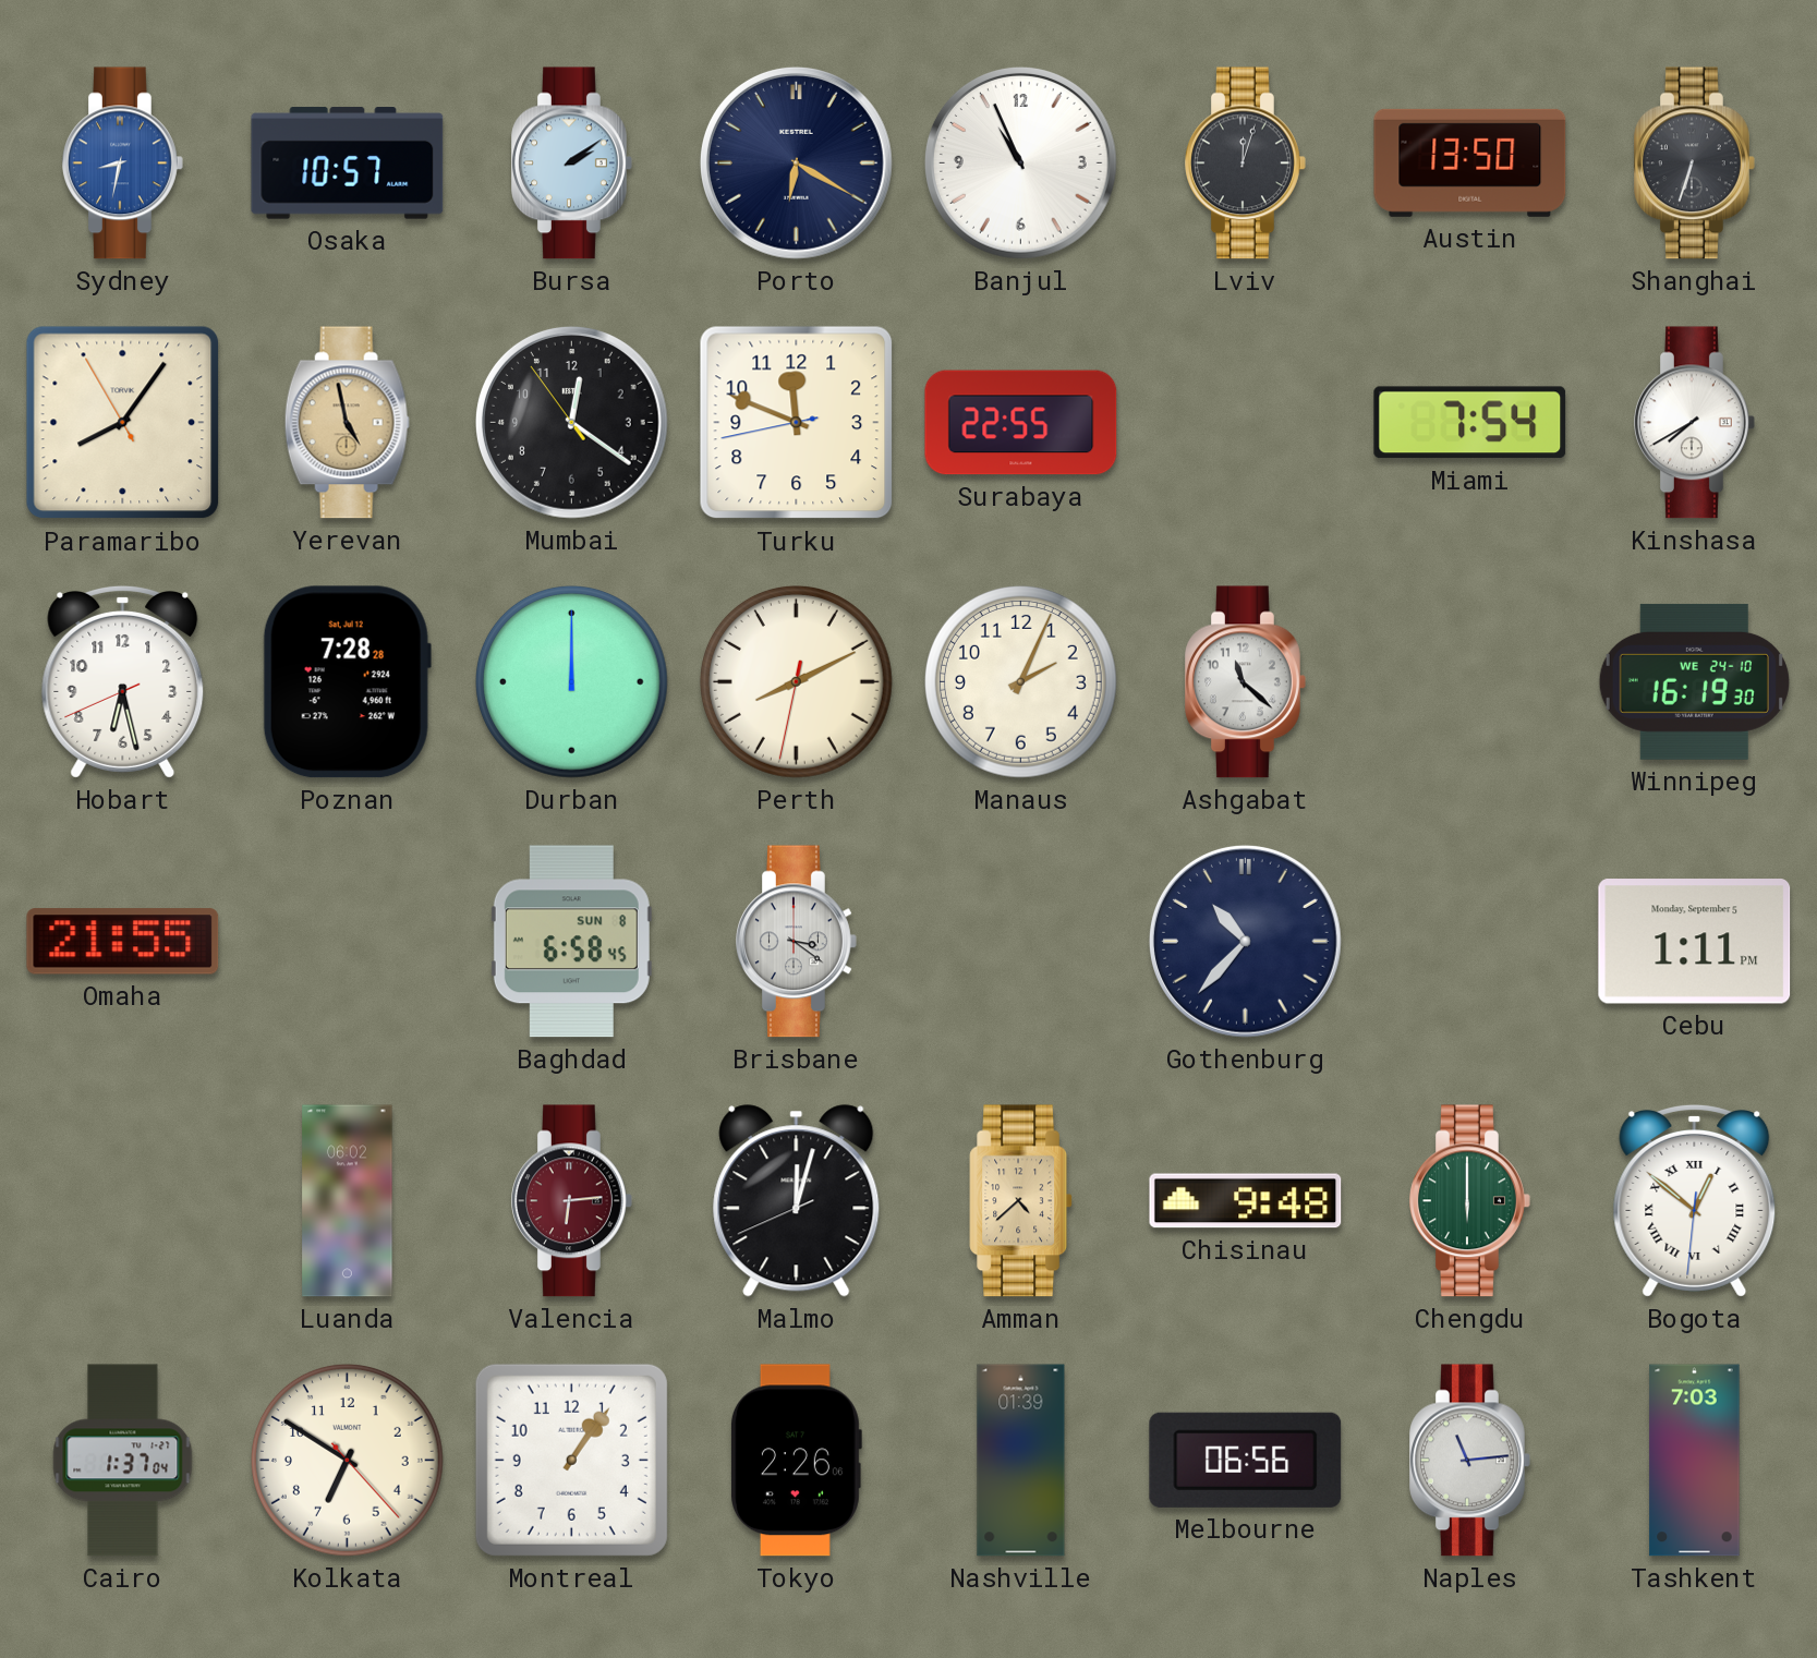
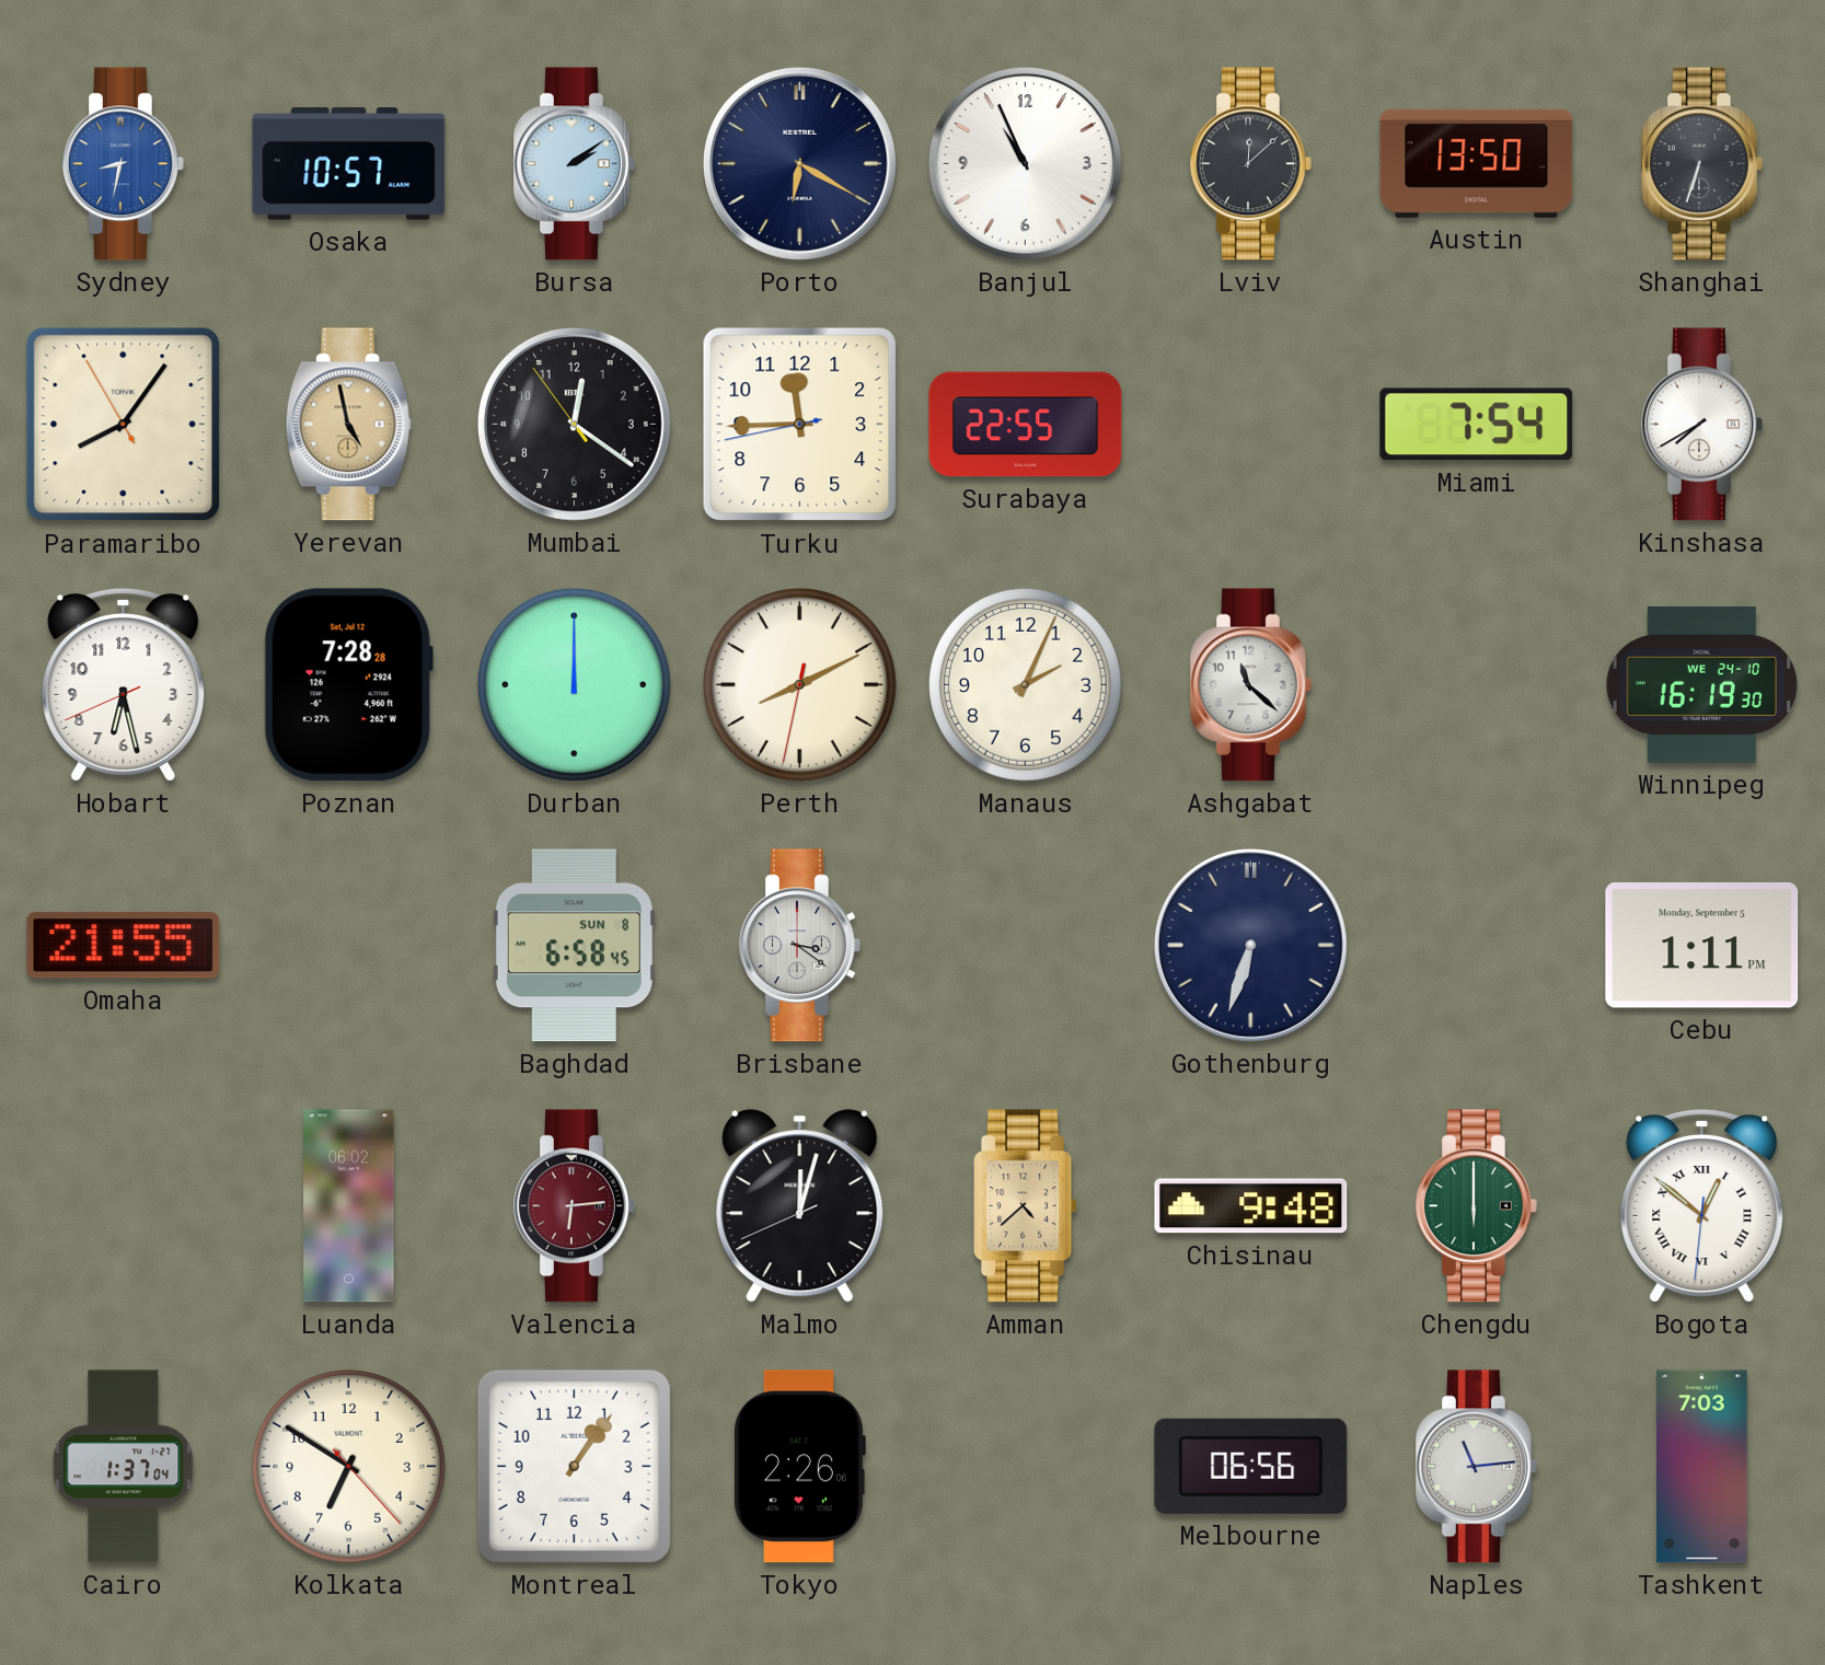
Lviv: 12:03 -> 12:08
Turku: 11:48 -> 11:44
Gothenburg: 10:37 -> 6:33
Nashville: 01:39 -> none
